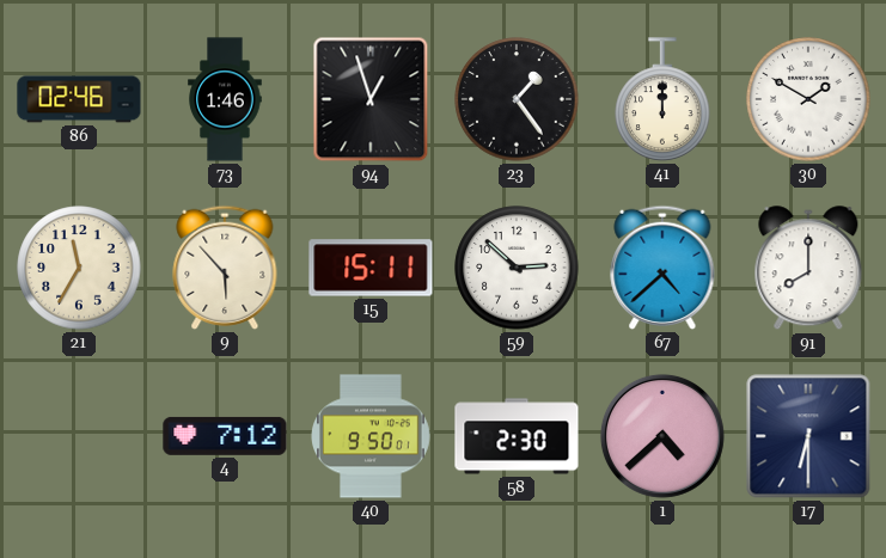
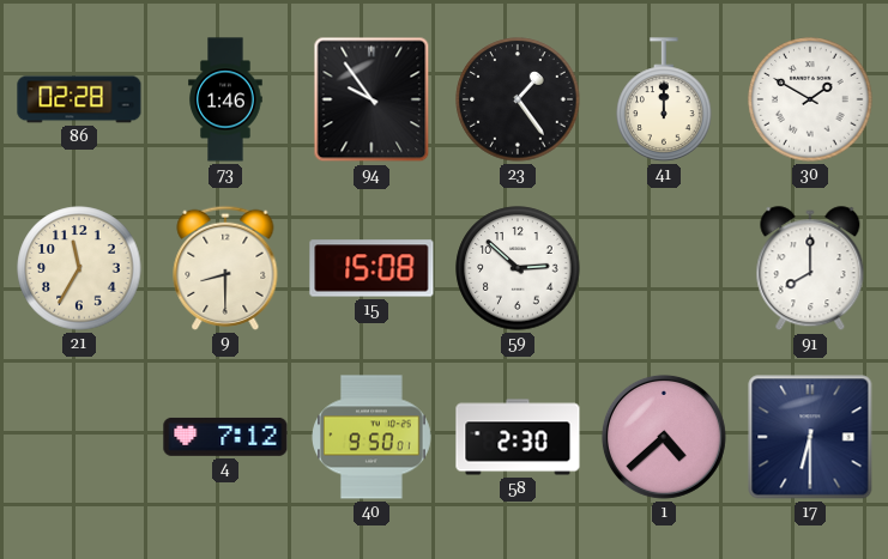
86: 02:46 -> 02:28
94: 12:57 -> 9:54
9: 5:53 -> 8:30
15: 15:11 -> 15:08
67: 4:38 -> none
